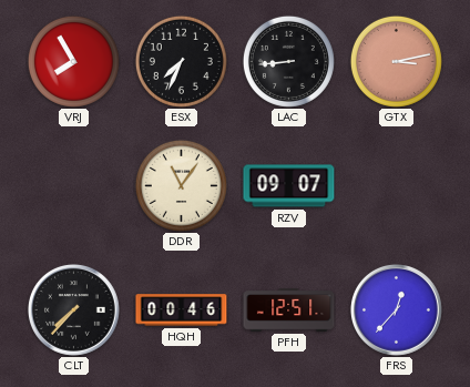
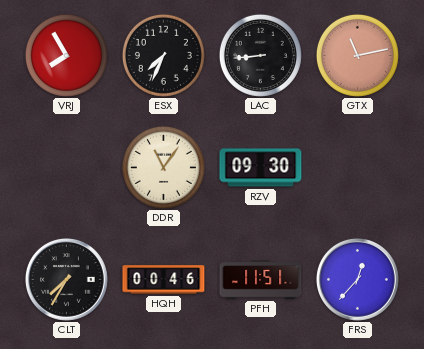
GTX: 3:13 -> 11:13
RZV: 09:07 -> 09:30
CLT: 7:37 -> 7:35
PFH: 12:51 -> 11:51
